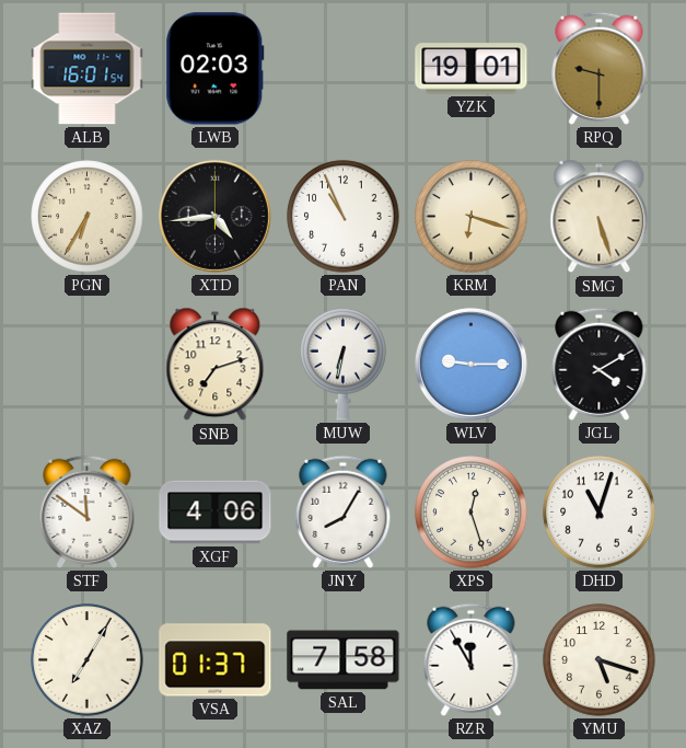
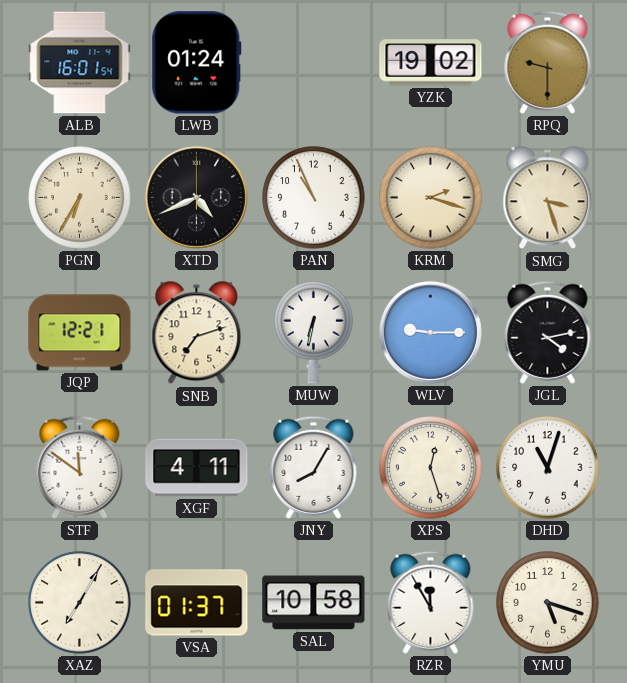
LWB: 02:03 -> 01:24
YZK: 19:01 -> 19:02
XTD: 4:44 -> 4:41
KRM: 6:18 -> 2:18
SMG: 5:27 -> 3:27
JQP: none -> 12:21
JGL: 4:10 -> 4:13
XGF: 4:06 -> 4:11
SAL: 7:58 -> 10:58
